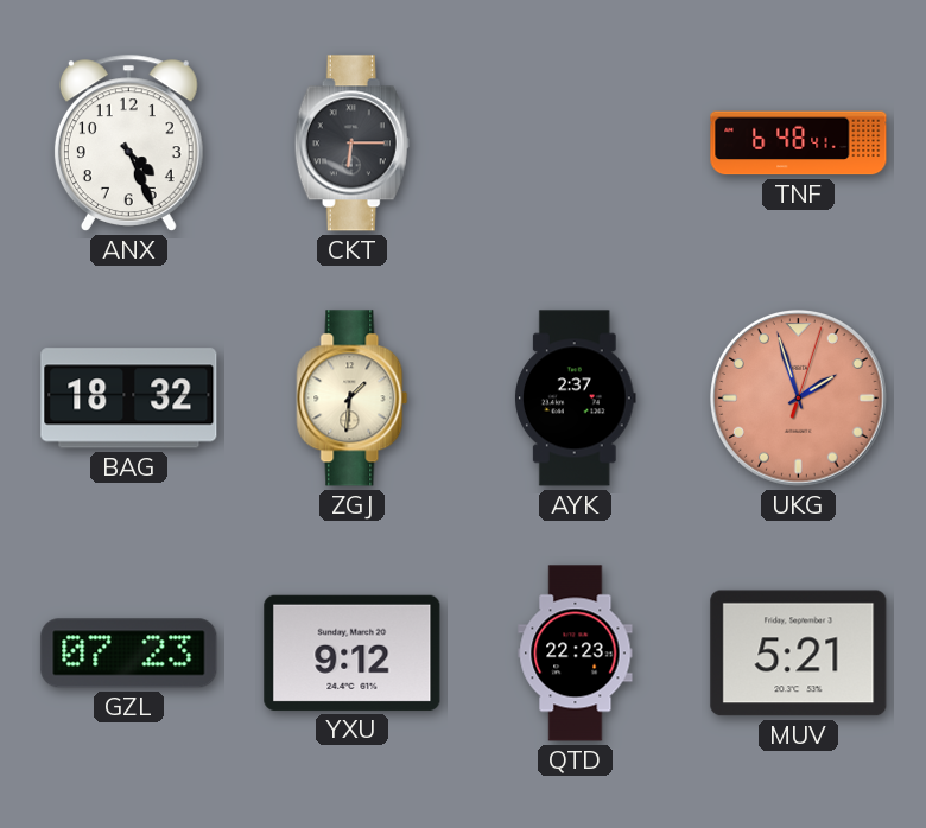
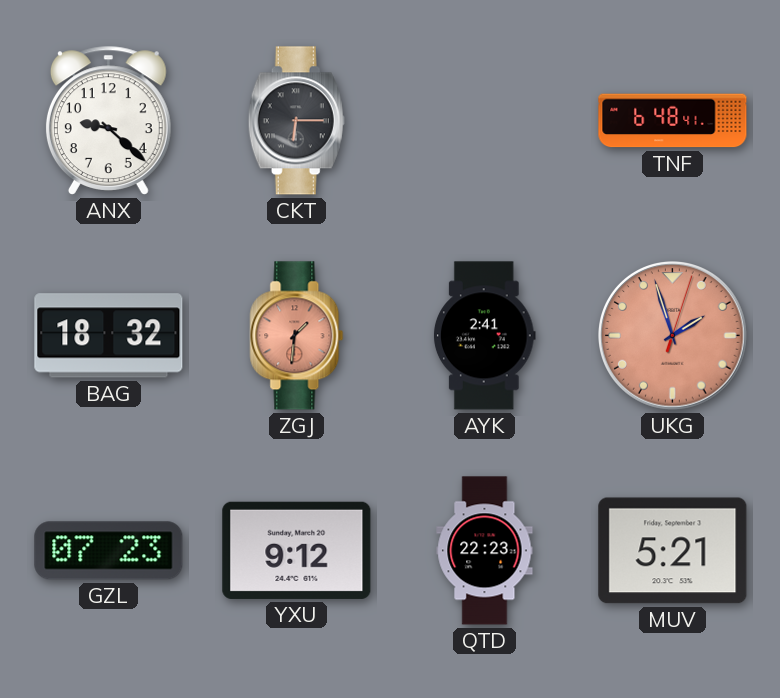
ANX: 4:26 -> 9:22
ZGJ dial: cream -> salmon
AYK: 2:37 -> 2:41
